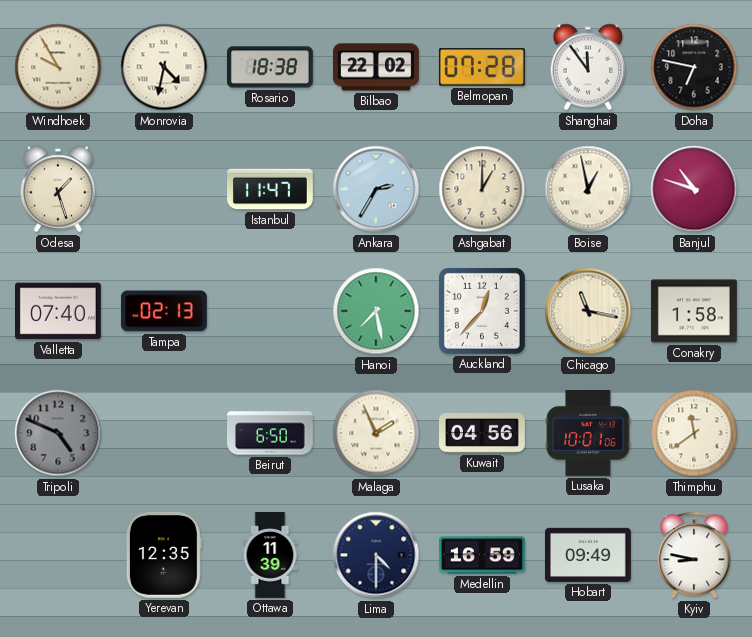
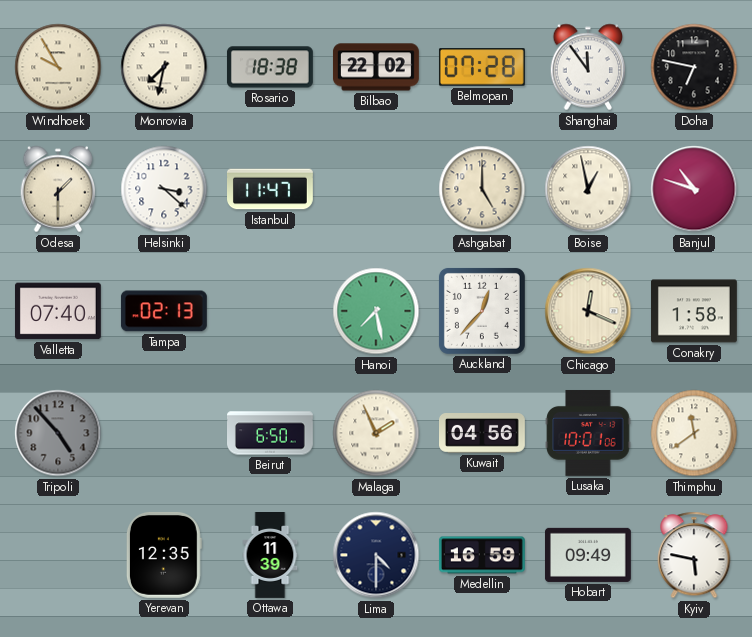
Monrovia: 4:32 -> 7:32
Odesa: 1:27 -> 1:30
Helsinki: none -> 3:22
Ankara: 2:35 -> none
Ashgabat: 1:00 -> 5:00
Chicago: 11:17 -> 12:19
Tripoli: 4:49 -> 4:53
Kyiv: 8:47 -> 5:47
